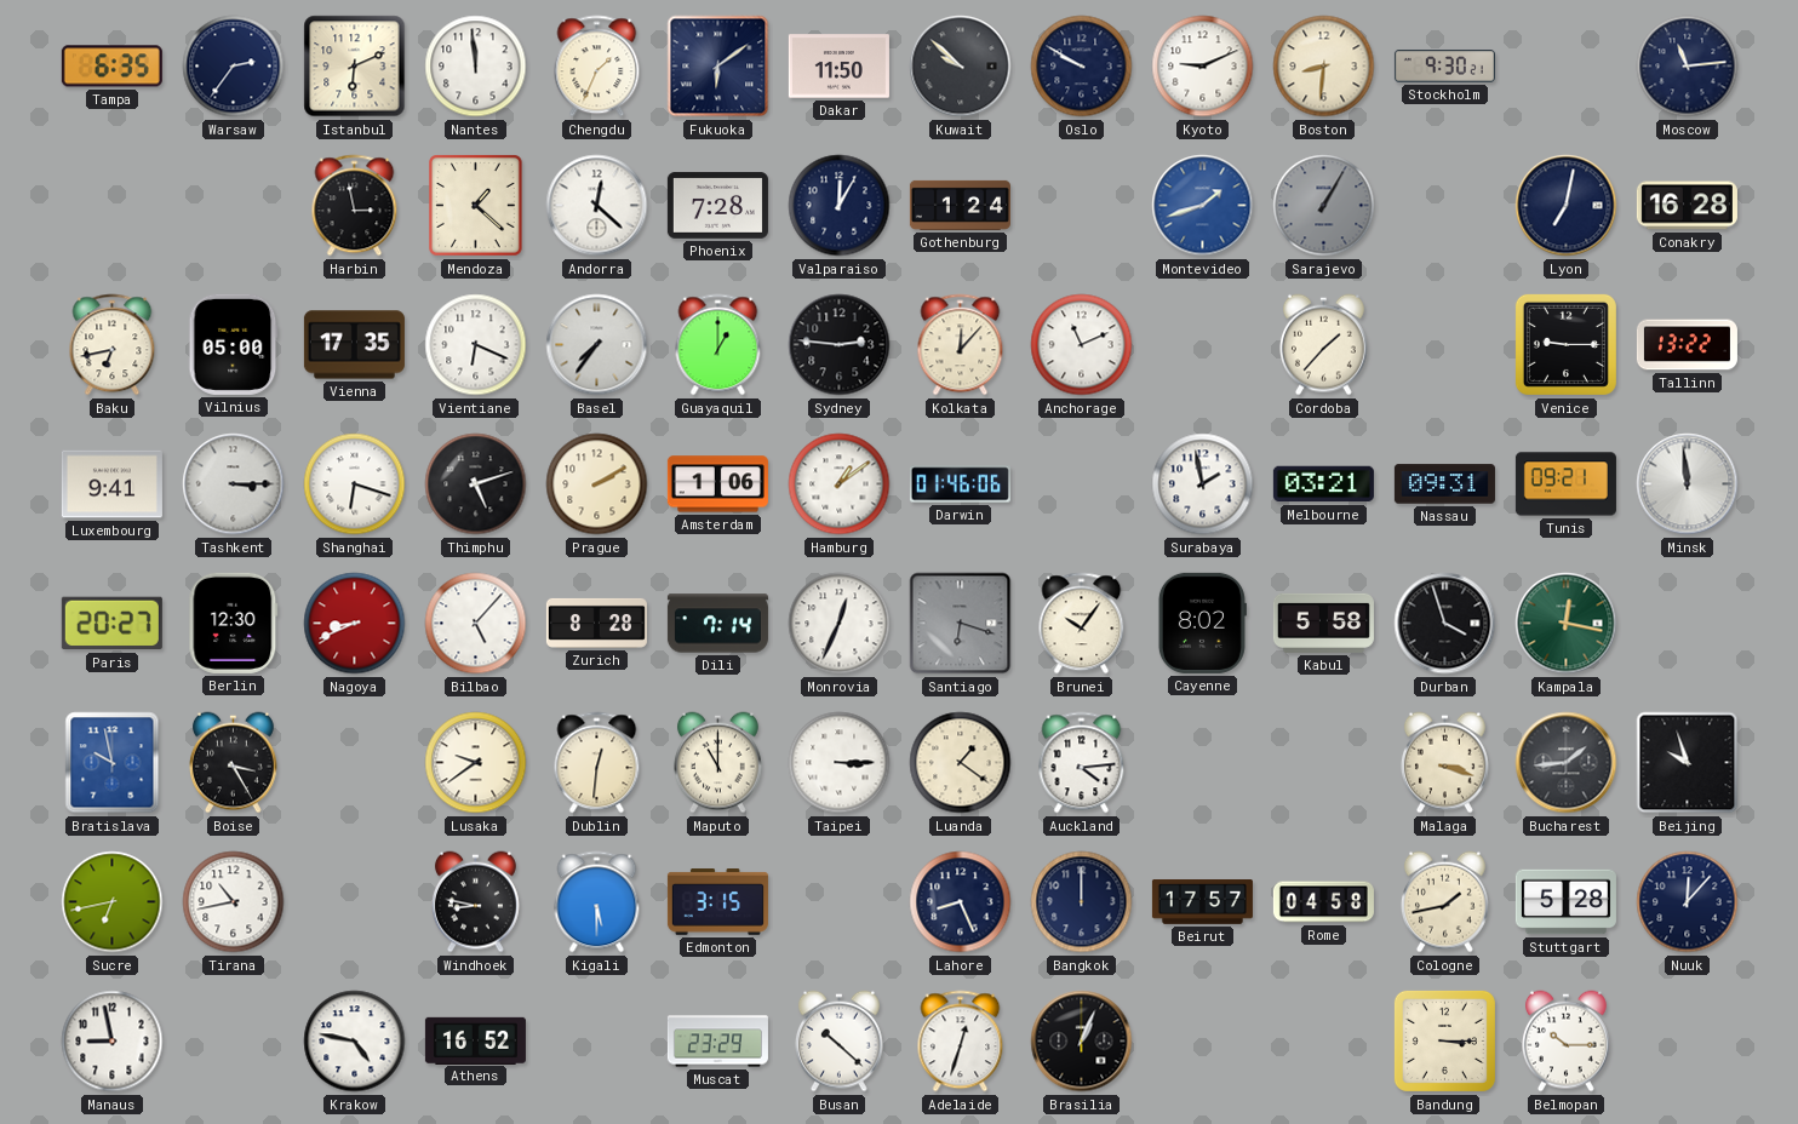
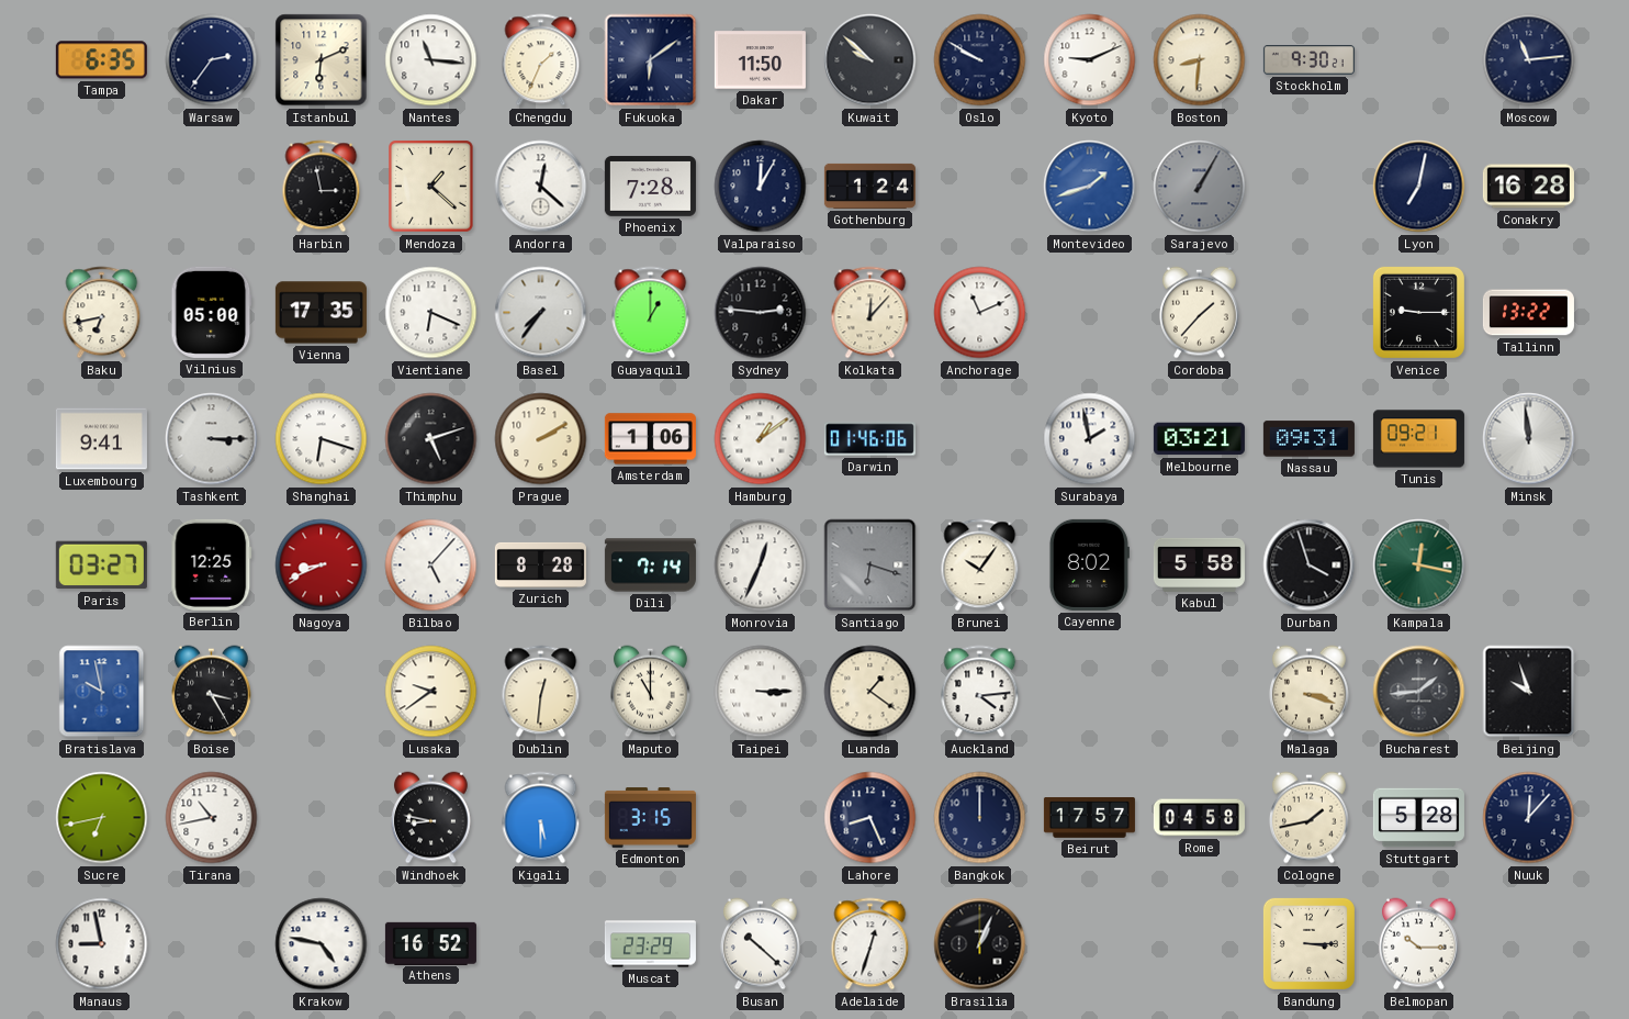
Nantes: 11:59 -> 11:16
Paris: 20:27 -> 03:27
Berlin: 12:30 -> 12:25
